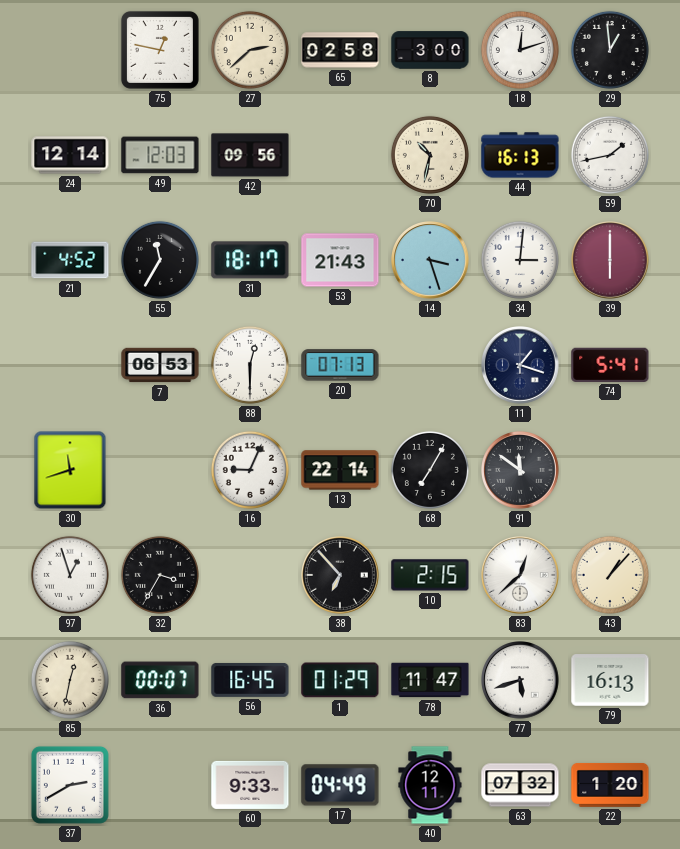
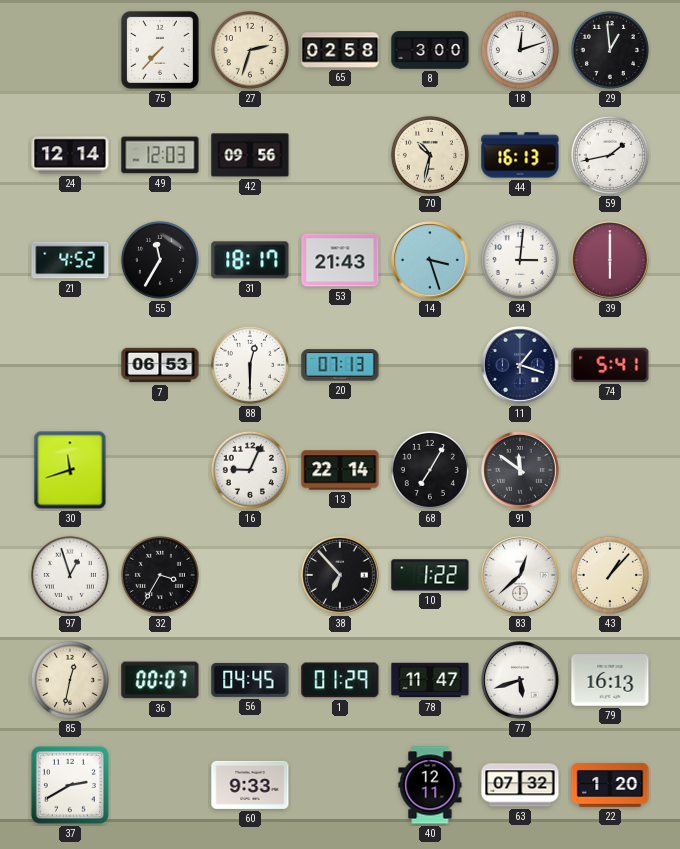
75: 12:47 -> 7:37
27: 2:38 -> 2:33
10: 2:15 -> 1:22
56: 16:45 -> 04:45
17: 04:49 -> none
